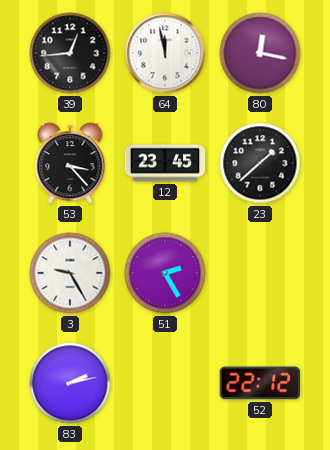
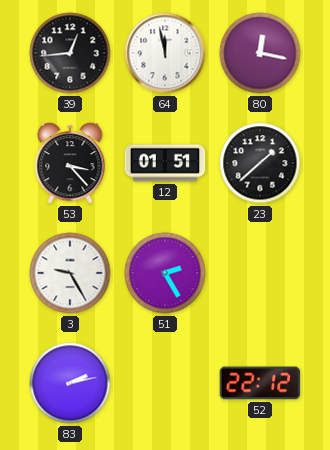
12: 23:45 -> 01:51
